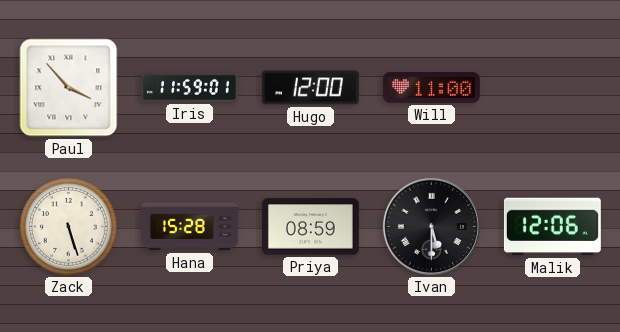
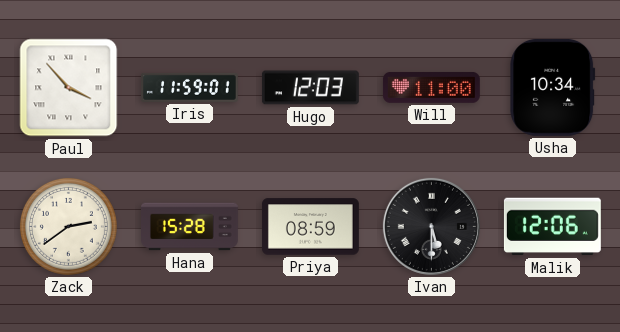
Hugo: 12:00 -> 12:03
Usha: none -> 10:34
Zack: 5:27 -> 2:39
